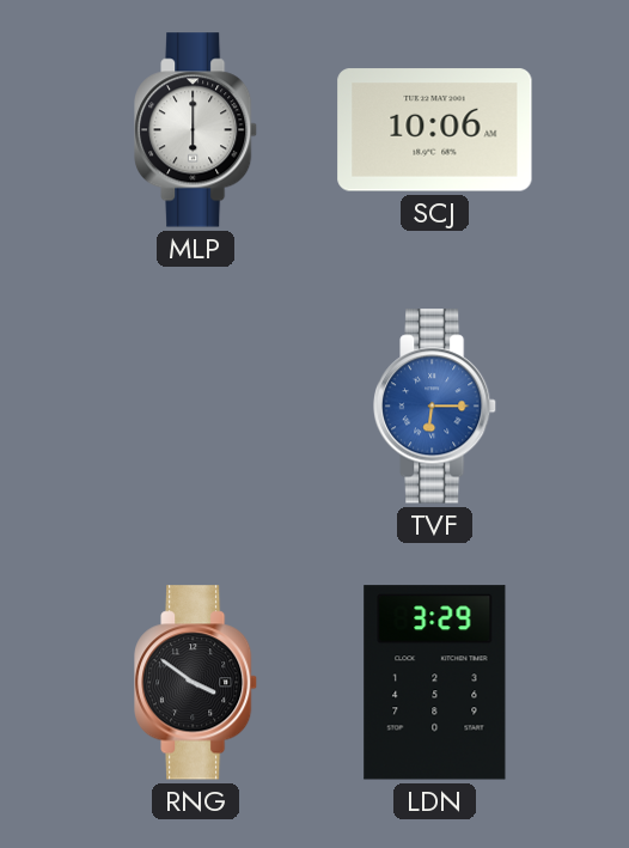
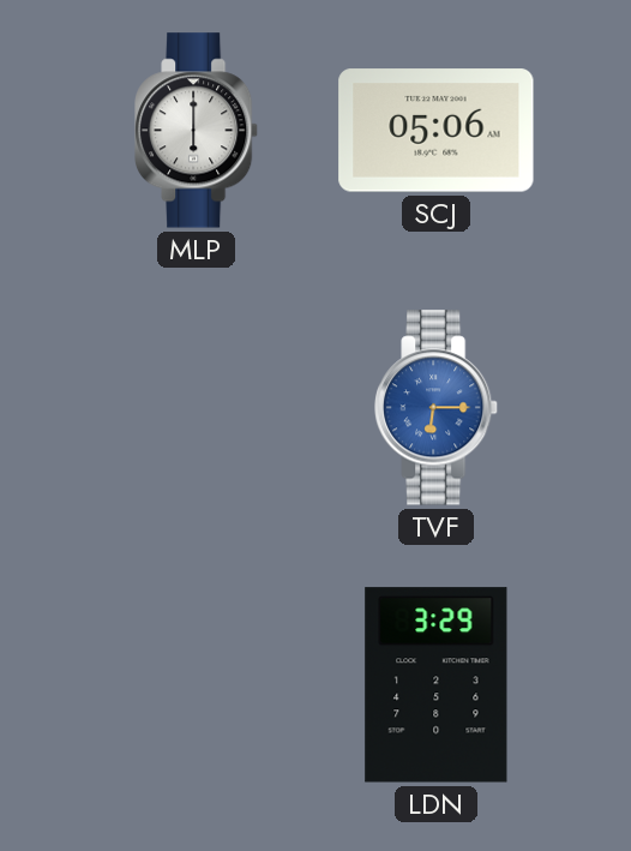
SCJ: 10:06 -> 05:06
RNG: 3:51 -> none
